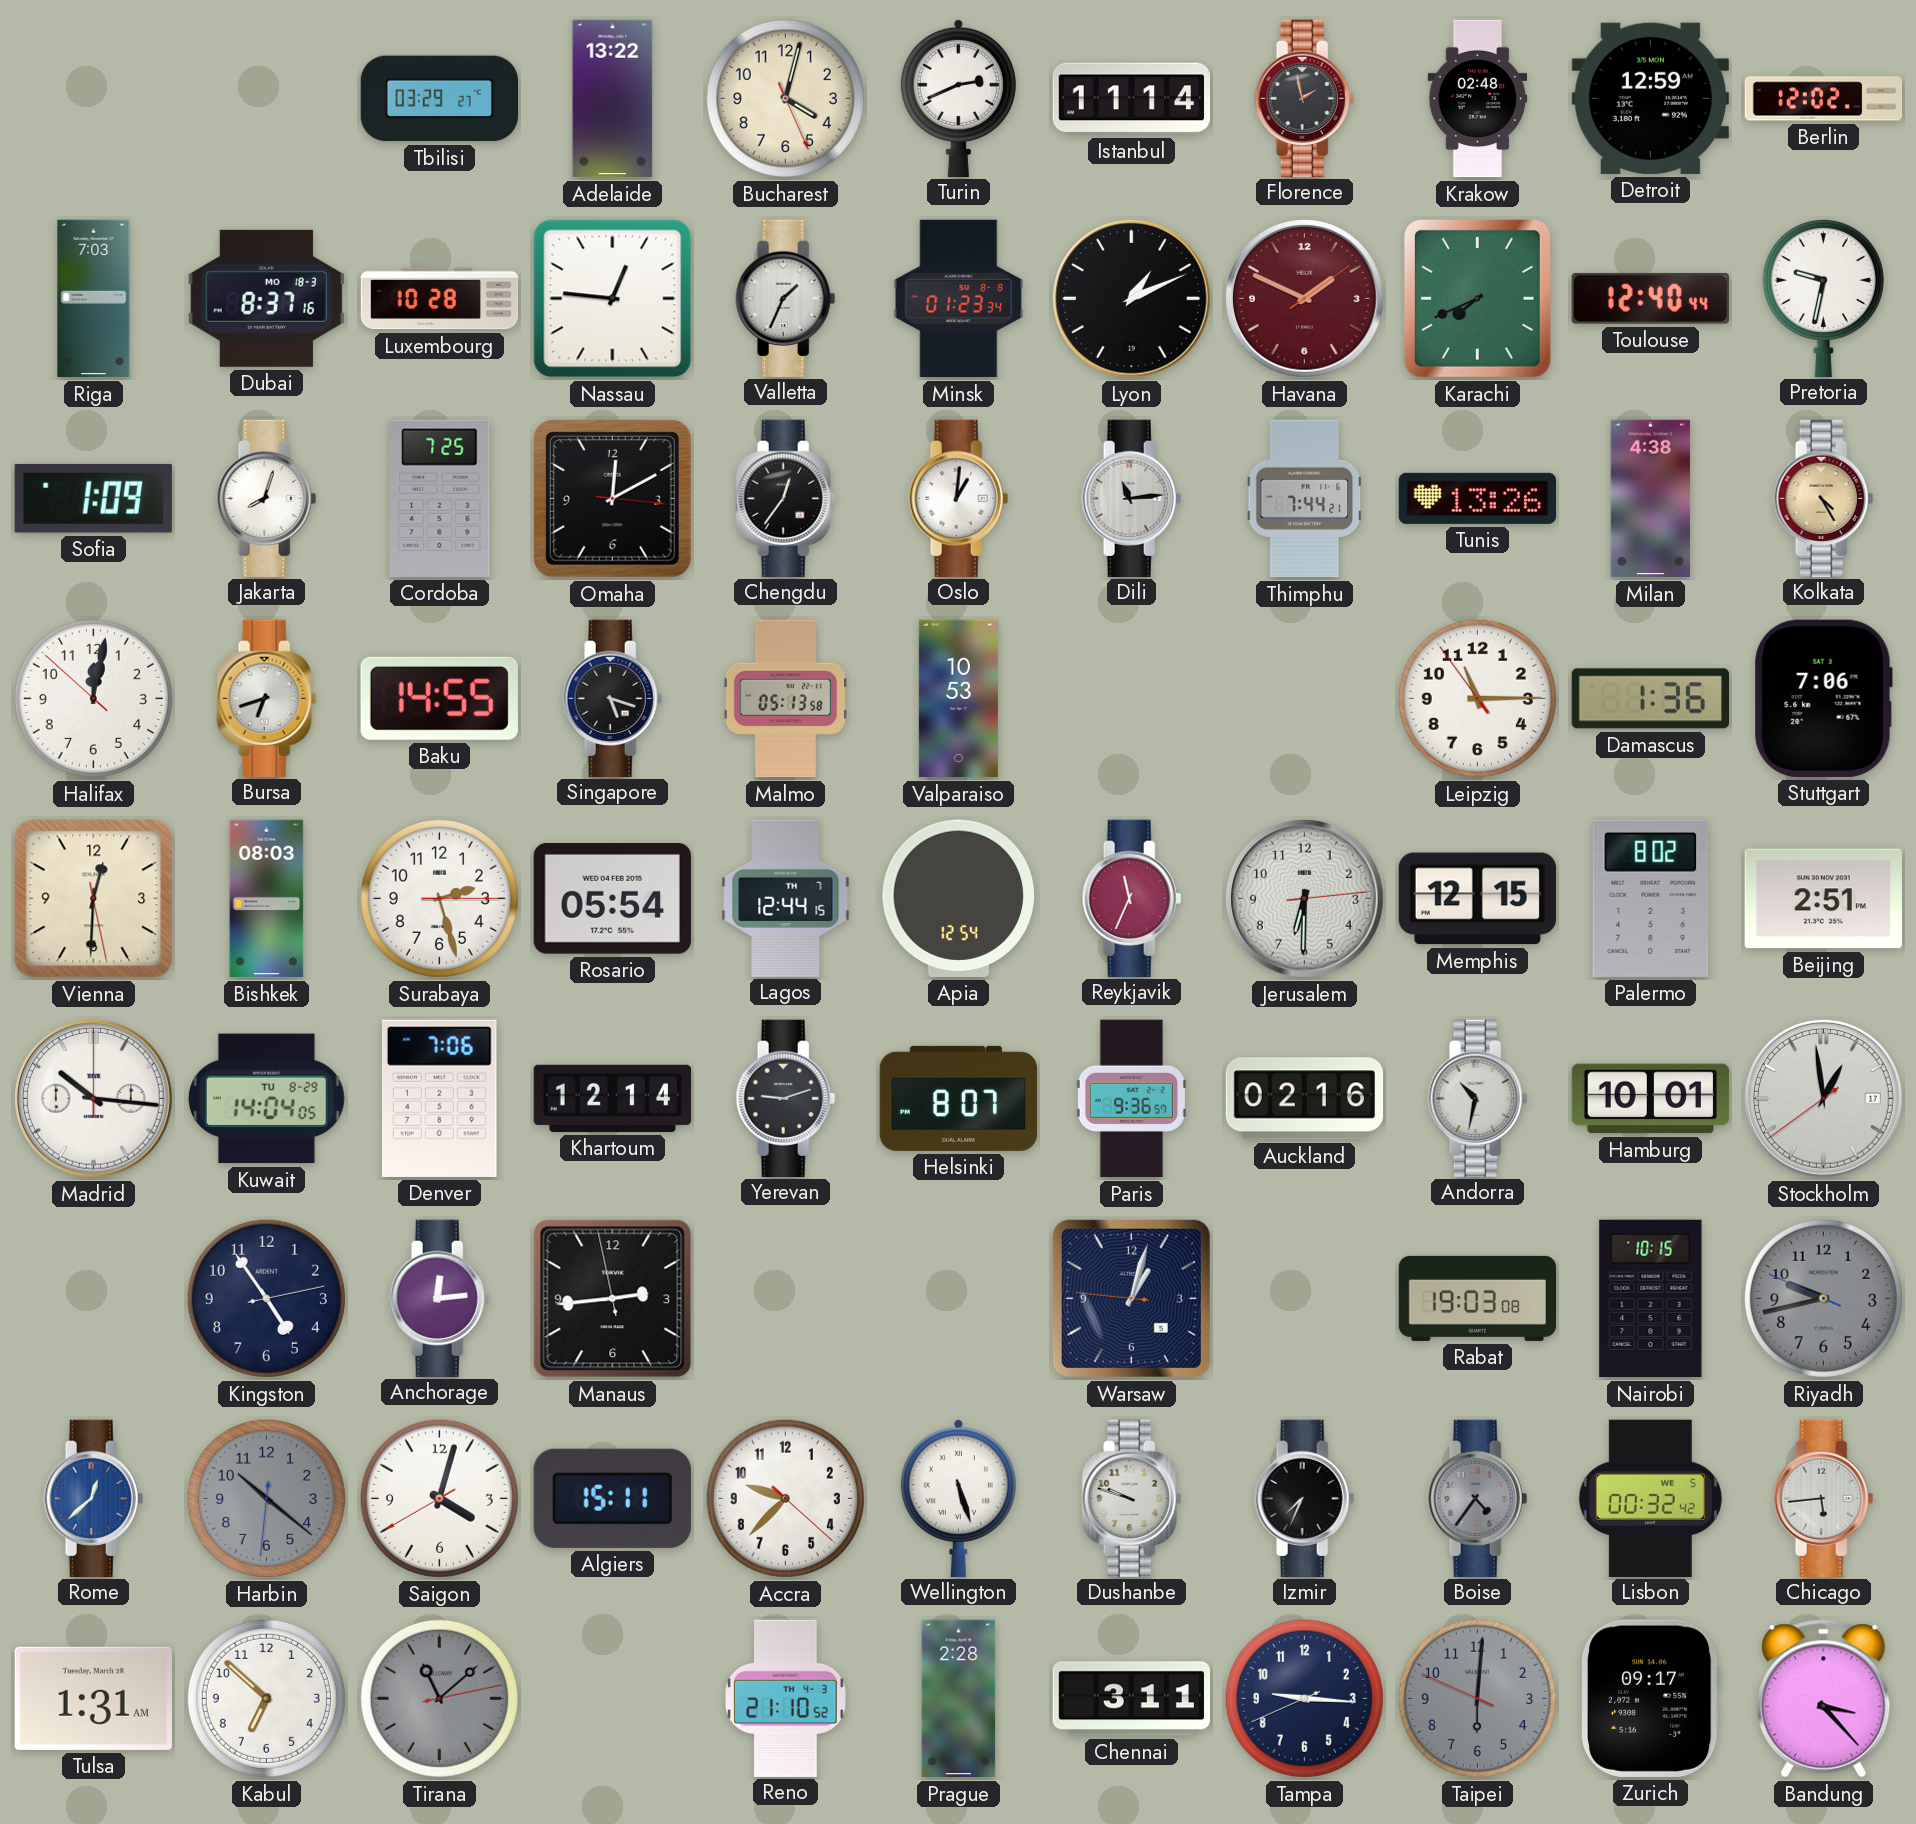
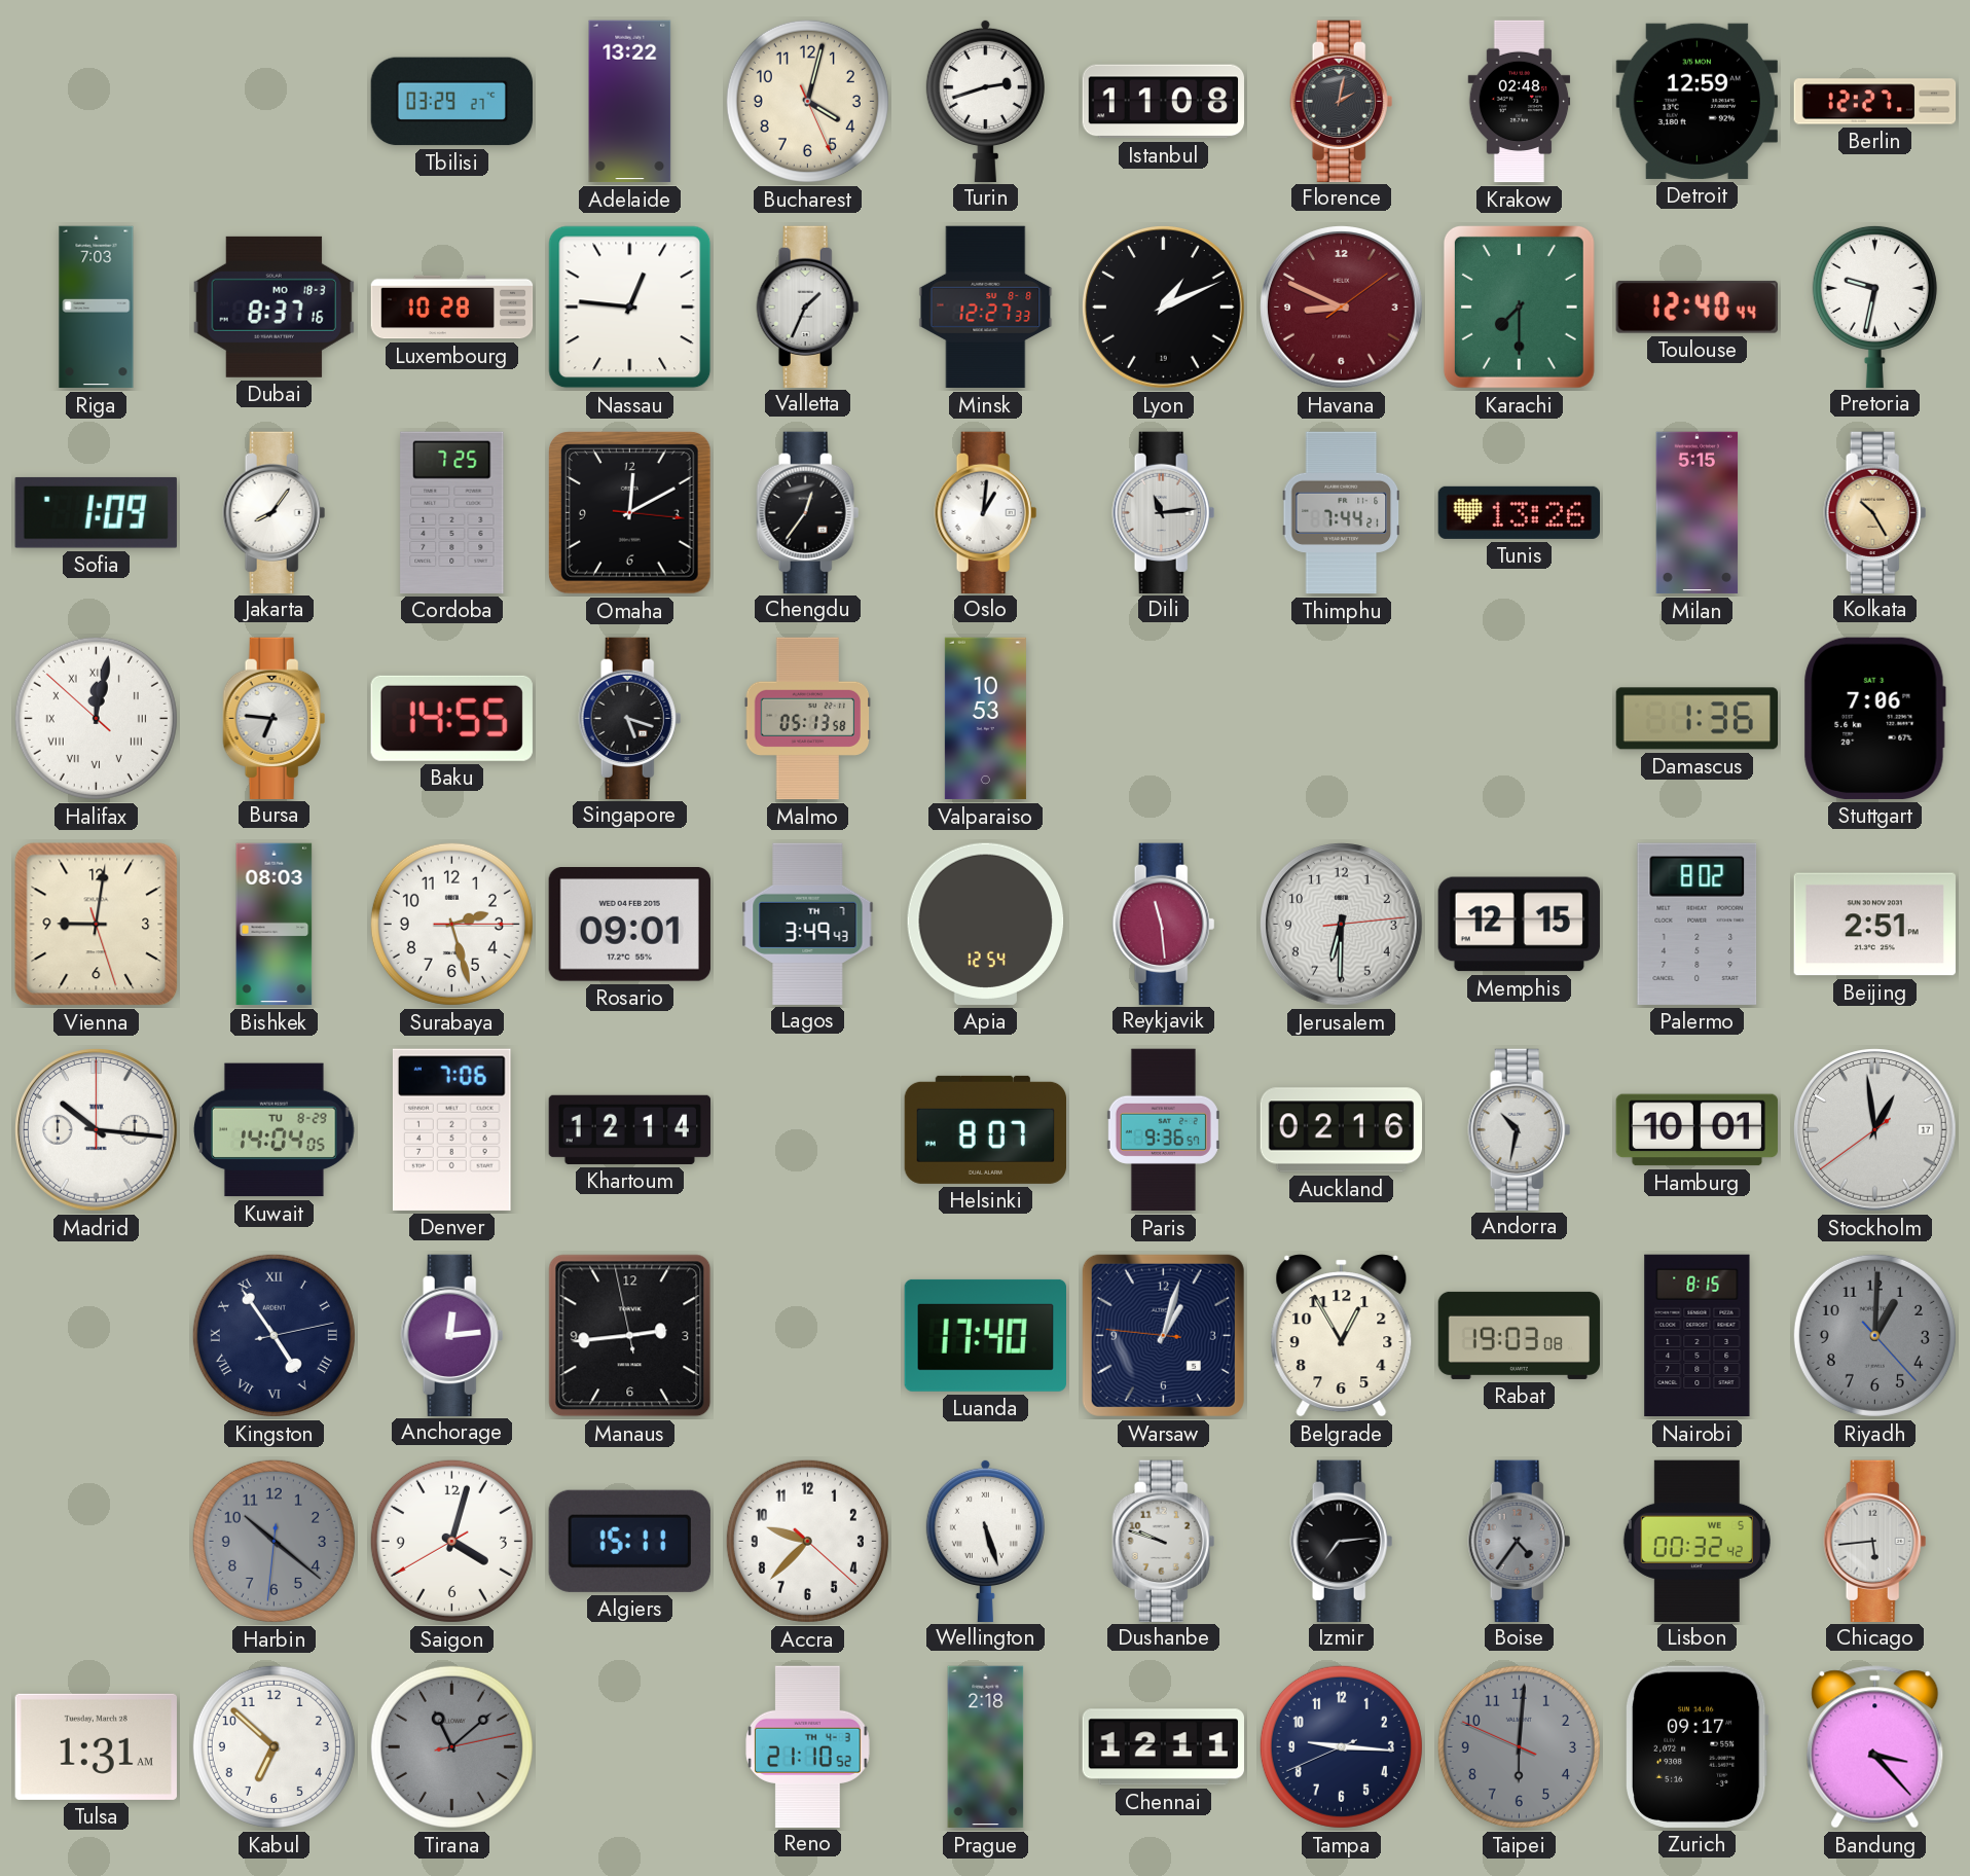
Turin: 2:41 -> 2:42
Istanbul: 11:14 -> 11:08
Florence: 1:58 -> 2:02
Berlin: 12:02 -> 12:27
Minsk: 01:23 -> 12:27
Havana: 1:49 -> 8:49
Karachi: 7:41 -> 7:30
Jakarta: 8:03 -> 8:06
Milan: 4:38 -> 5:15
Kolkata: 4:25 -> 10:25
Halifax numerals: Arabic -> Roman
Bursa: 6:42 -> 6:46
Leipzig: 11:14 -> none
Vienna: 12:30 -> 9:01
Rosario: 05:54 -> 09:01
Lagos: 12:44 -> 3:49
Reykjavik: 11:34 -> 11:29
Yerevan: 9:12 -> none
Kingston numerals: Arabic -> Roman
Luanda: none -> 17:40
Belgrade: none -> 12:55
Nairobi: 10:15 -> 8:15
Riyadh: 9:42 -> 1:00
Rome: 12:38 -> none
Izmir: 7:34 -> 7:14
Prague: 2:28 -> 2:18
Chennai: 3:11 -> 12:11
